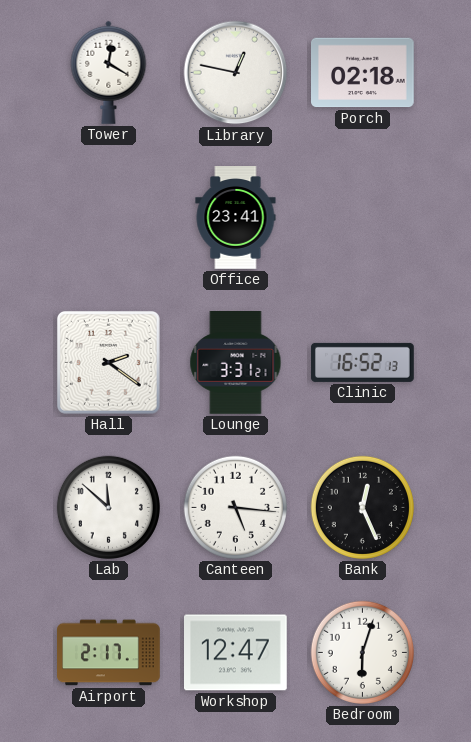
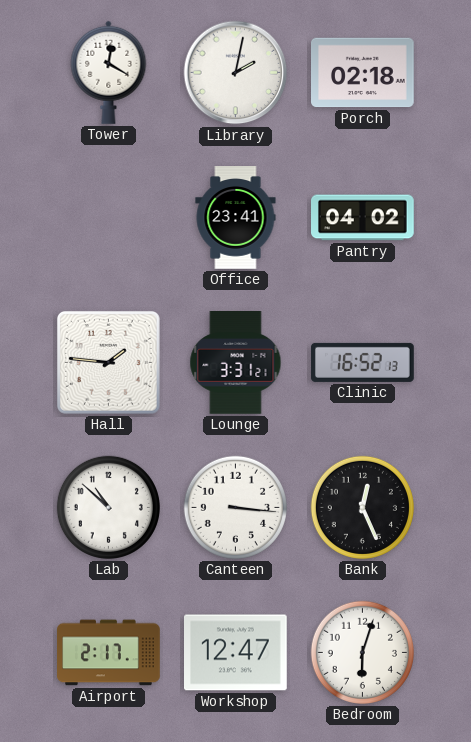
Library: 12:47 -> 2:02
Pantry: none -> 04:02
Hall: 2:21 -> 1:46
Lab: 11:52 -> 10:52
Canteen: 5:16 -> 3:16
